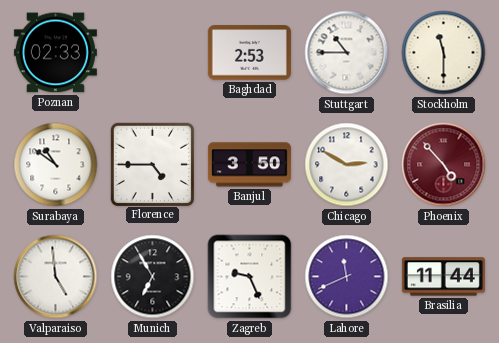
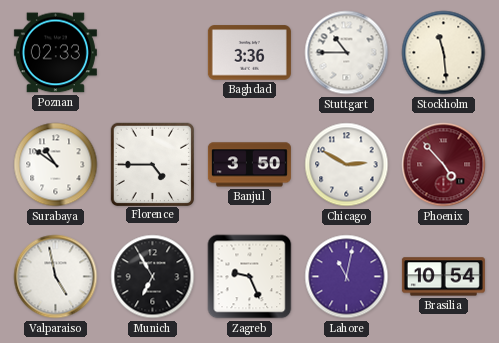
Baghdad: 2:53 -> 3:36
Stockholm: 11:30 -> 11:29
Valparaiso: 4:59 -> 4:58
Lahore: 11:41 -> 11:02
Brasilia: 11:44 -> 10:54
